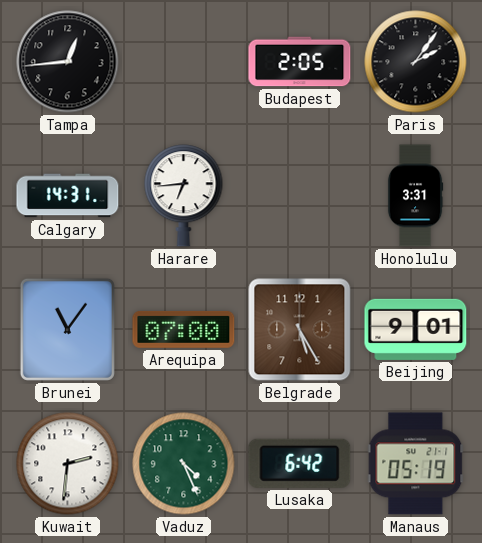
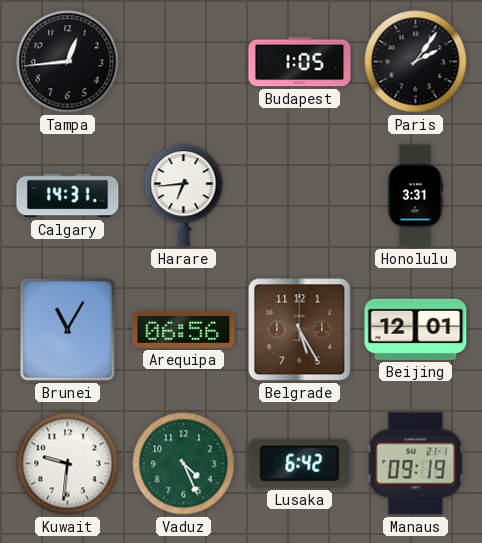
Budapest: 2:05 -> 1:05
Brunei: 11:06 -> 11:05
Arequipa: 07:00 -> 06:56
Beijing: 9:01 -> 12:01
Kuwait: 2:31 -> 9:31
Manaus: 05:19 -> 09:19
